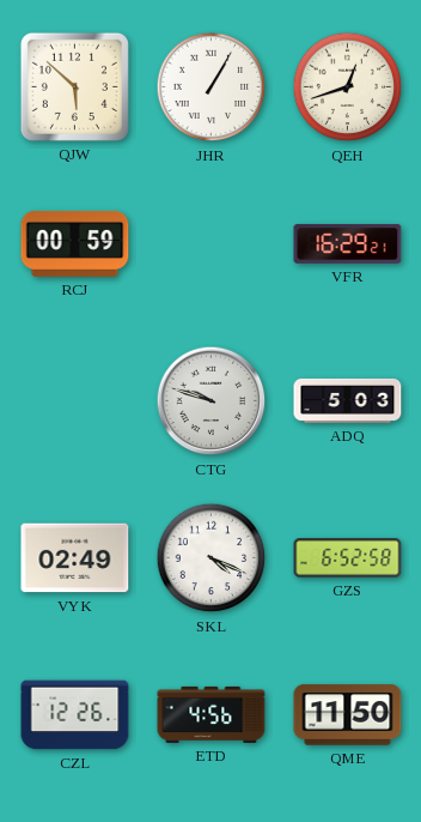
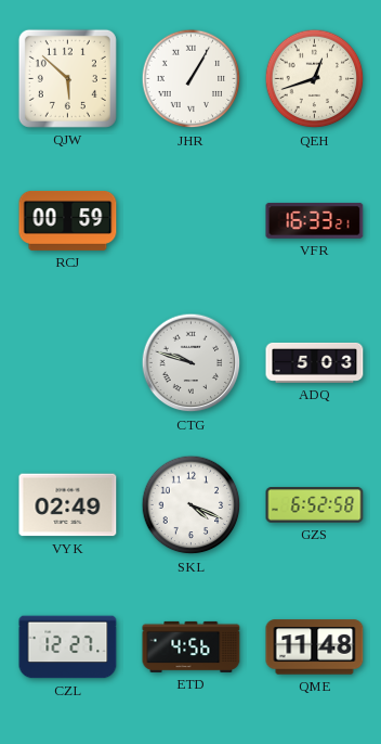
VFR: 16:29 -> 16:33
CZL: 12:26 -> 12:27
QME: 11:50 -> 11:48
